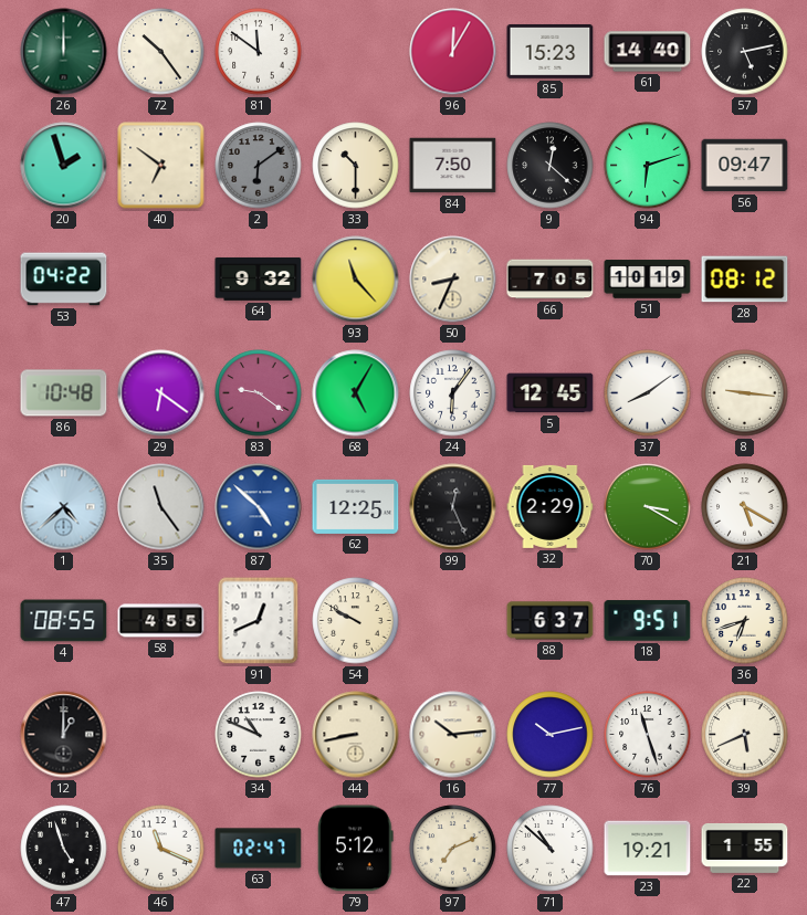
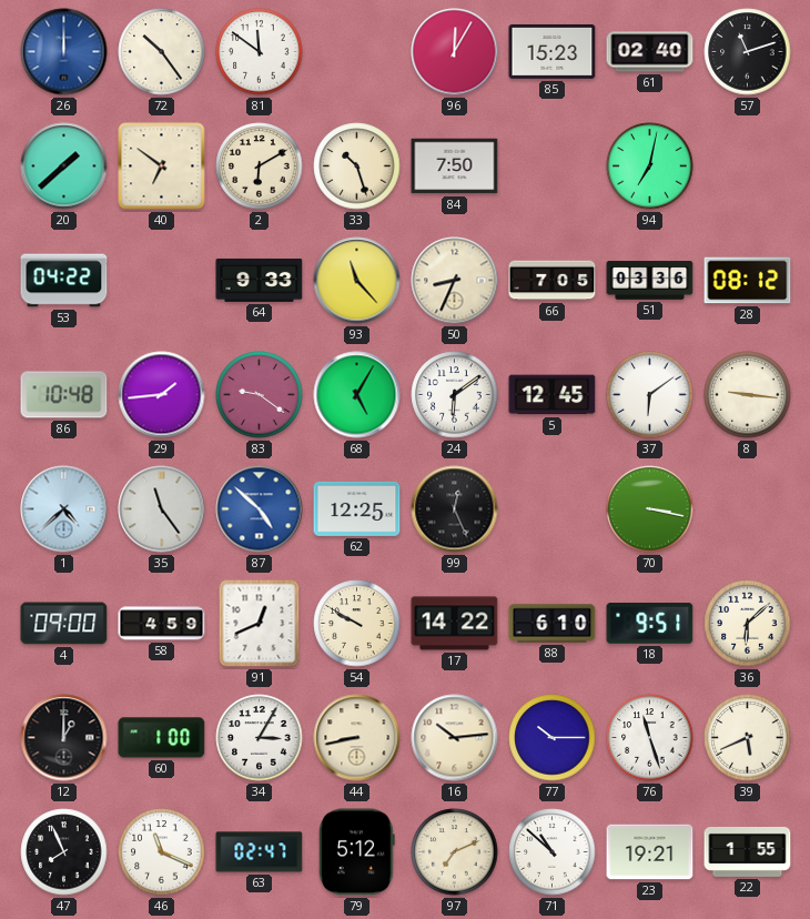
26 dial: green -> blue
61: 14:40 -> 02:40
57: 5:13 -> 11:12
20: 1:57 -> 1:38
2: 6:09 -> 6:10
2 dial: grey -> cream
33: 10:30 -> 10:27
9: 12:22 -> none
94: 6:12 -> 7:02
56: 09:47 -> none
64: 9:32 -> 9:33
51: 10:19 -> 03:36
29: 6:21 -> 1:44
24: 6:06 -> 6:09
37: 8:09 -> 6:09
32: 2:29 -> none
70: 3:20 -> 3:17
21: 5:20 -> none
4: 08:55 -> 09:00
58: 4:55 -> 4:59
17: none -> 14:22
88: 6:37 -> 6:10
36: 6:42 -> 6:08
60: none -> 1:00
34: 10:49 -> 3:05
77: 10:13 -> 10:15
47: 4:57 -> 7:56
